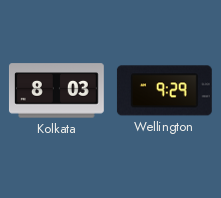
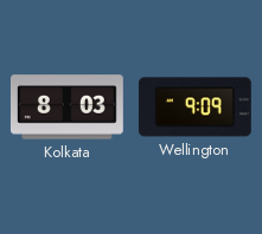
Wellington: 9:29 -> 9:09
